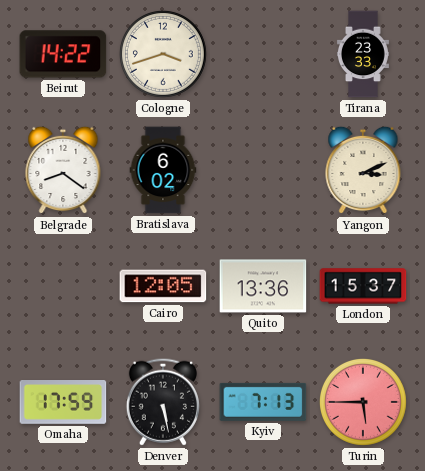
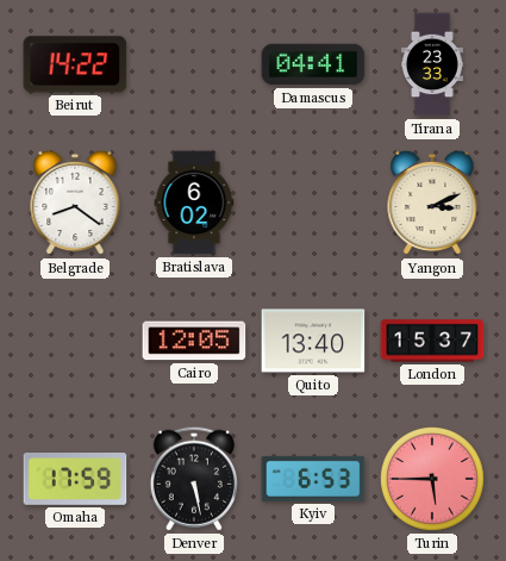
Cologne: 3:42 -> none
Damascus: none -> 04:41
Quito: 13:36 -> 13:40
Kyiv: 7:13 -> 6:53
